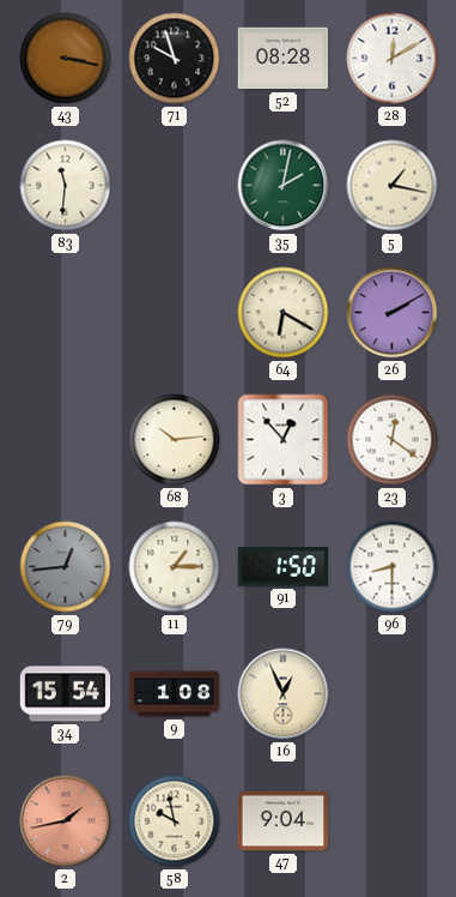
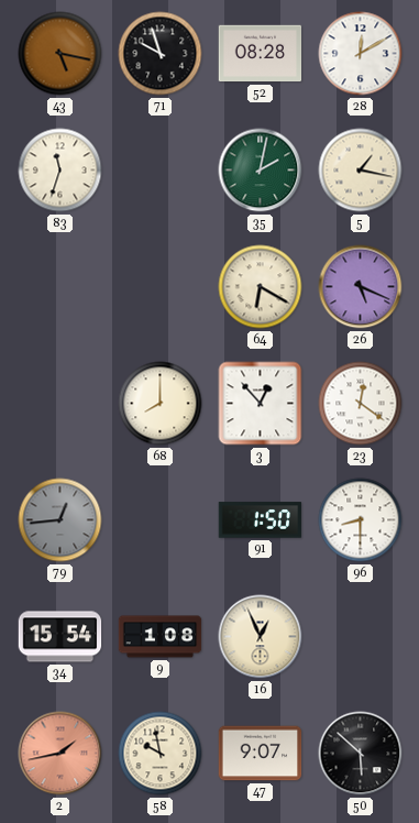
43: 3:17 -> 5:17
83: 11:31 -> 11:33
26: 2:10 -> 5:19
68: 10:14 -> 8:00
11: 1:15 -> none
47: 9:04 -> 9:07
50: none -> 5:52
